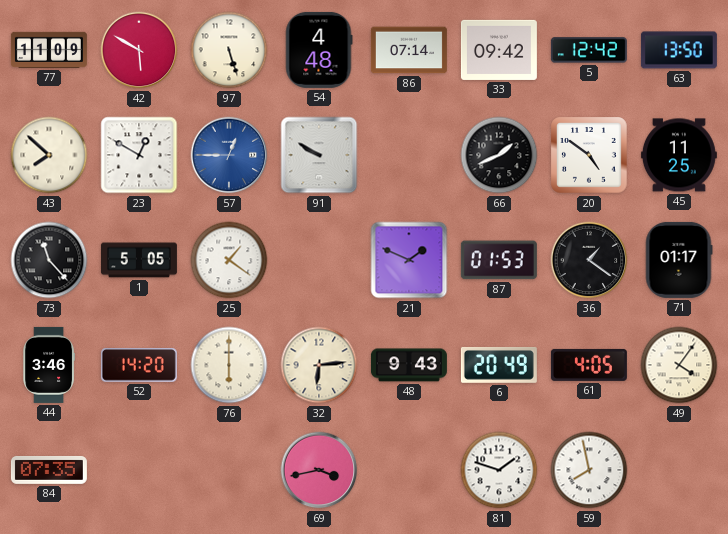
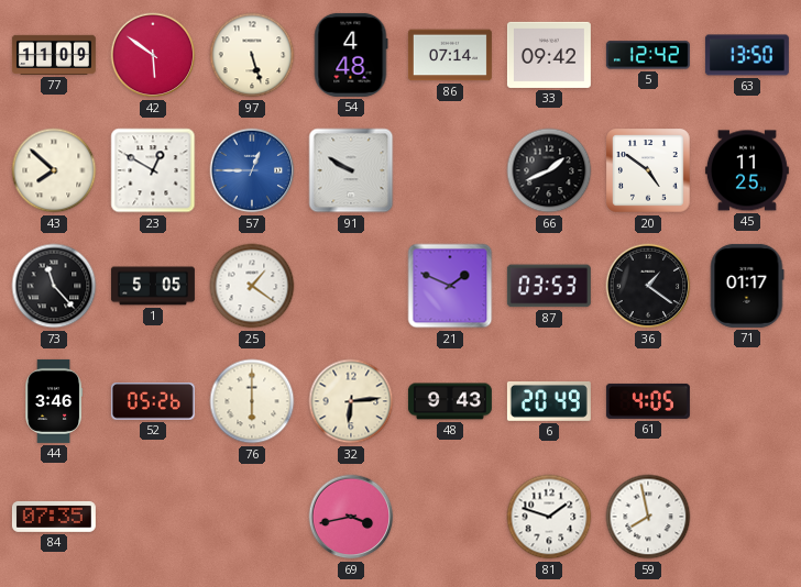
42: 5:50 -> 5:51
87: 01:53 -> 03:53
52: 14:20 -> 05:26
49: 4:06 -> none
